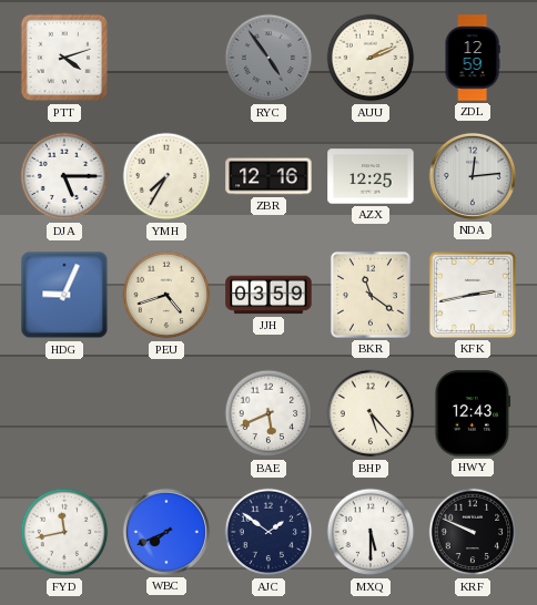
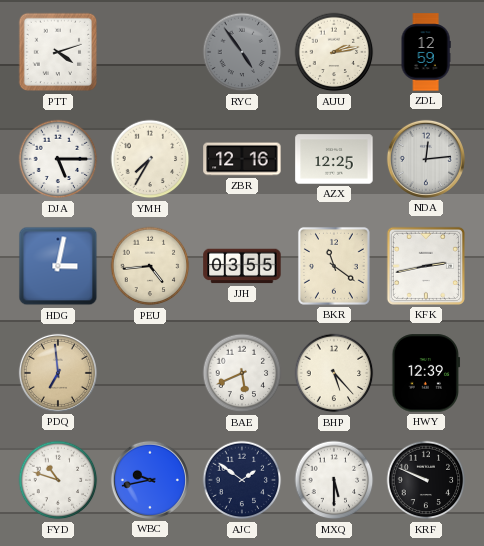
AUU: 2:11 -> 2:13
HDG: 9:04 -> 3:02
PEU: 4:42 -> 4:44
JJH: 03:59 -> 03:55
PDQ: none -> 6:59
HWY: 12:43 -> 12:39
FYD: 11:43 -> 10:48
WBC: 7:41 -> 9:43
